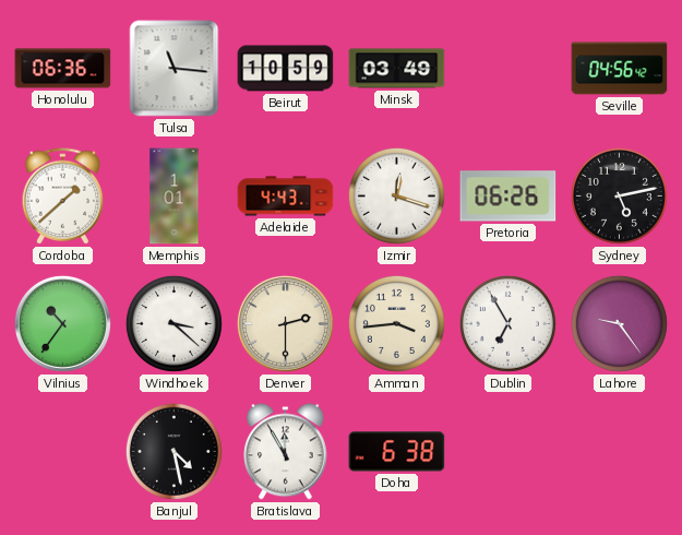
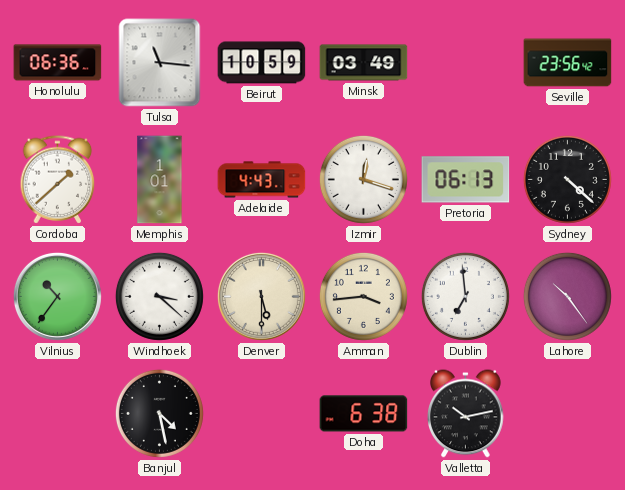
Seville: 04:56 -> 23:56
Pretoria: 06:26 -> 06:13
Sydney: 5:13 -> 4:22
Denver: 2:30 -> 5:30
Dublin: 6:55 -> 6:59
Lahore: 9:24 -> 10:24
Bratislava: 11:55 -> none
Valletta: none -> 10:13
